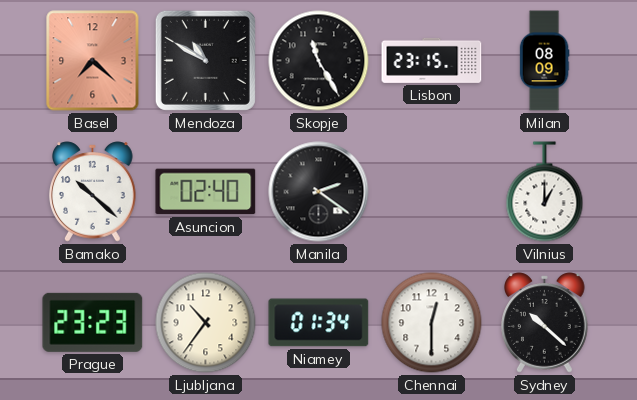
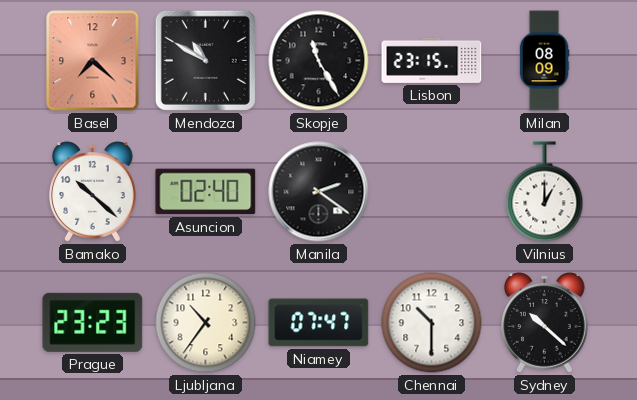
Niamey: 01:34 -> 07:47
Chennai: 12:30 -> 10:30
